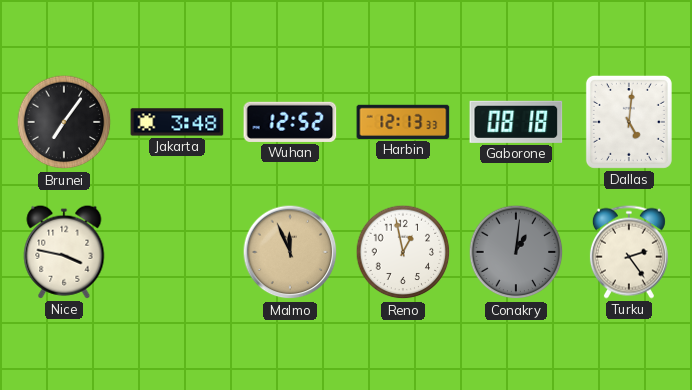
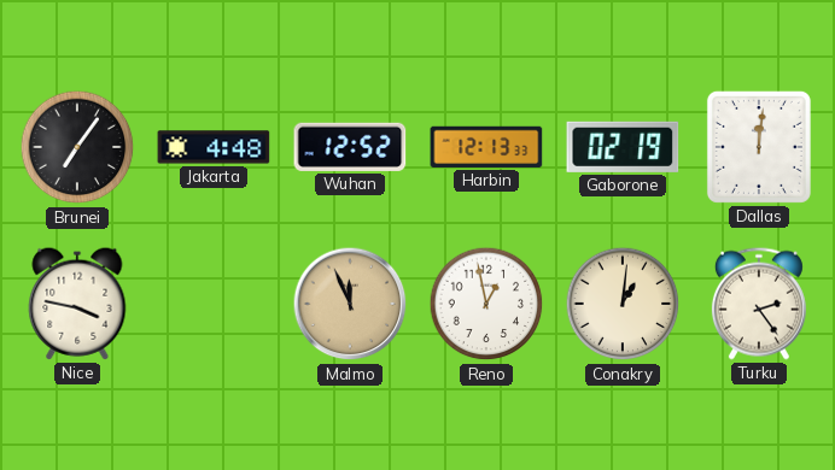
Jakarta: 3:48 -> 4:48
Gaborone: 08:18 -> 02:19
Dallas: 5:01 -> 12:01
Conakry dial: grey -> cream
